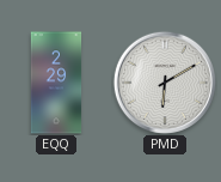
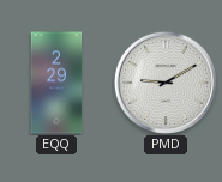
PMD: 6:10 -> 9:10
